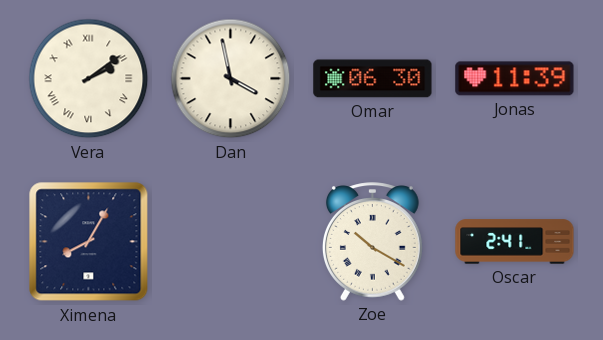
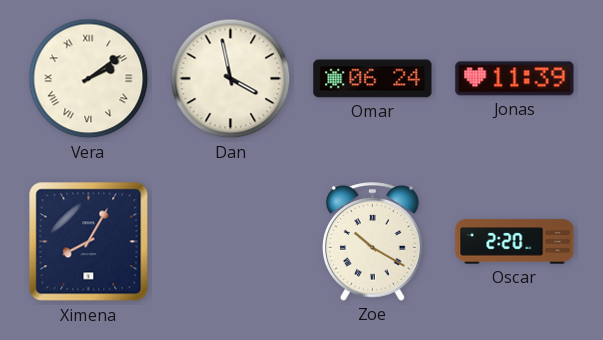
Omar: 06:30 -> 06:24
Oscar: 2:41 -> 2:20
